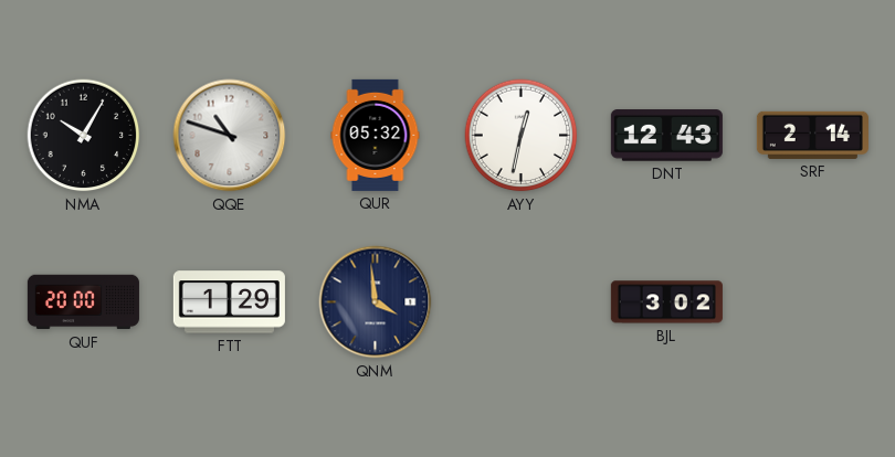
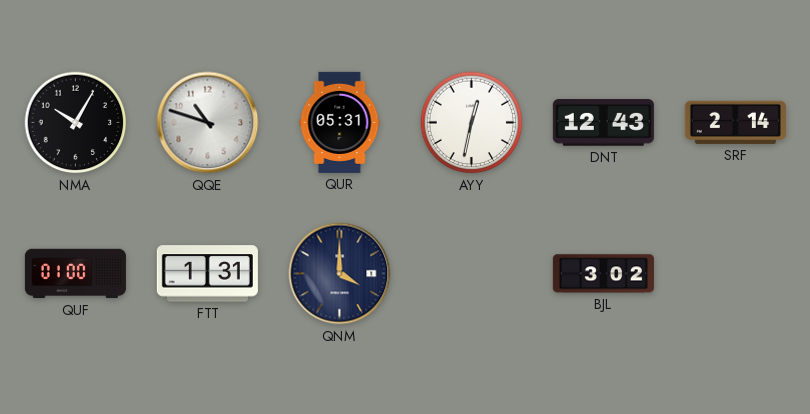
QUR: 05:32 -> 05:31
QUF: 20:00 -> 01:00
FTT: 1:29 -> 1:31
QNM: 3:59 -> 4:00
